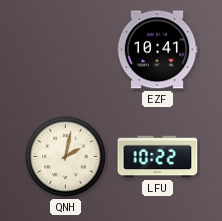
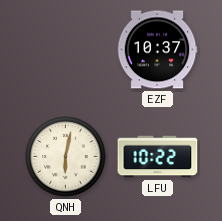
EZF: 10:41 -> 10:37
QNH: 2:02 -> 6:02
